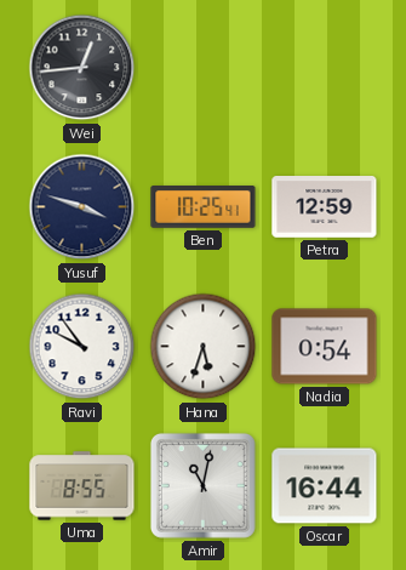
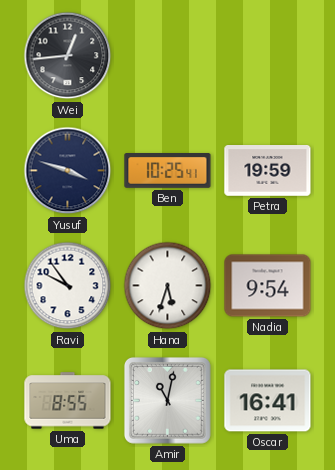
Petra: 12:59 -> 19:59
Nadia: 0:54 -> 9:54
Oscar: 16:44 -> 16:41
